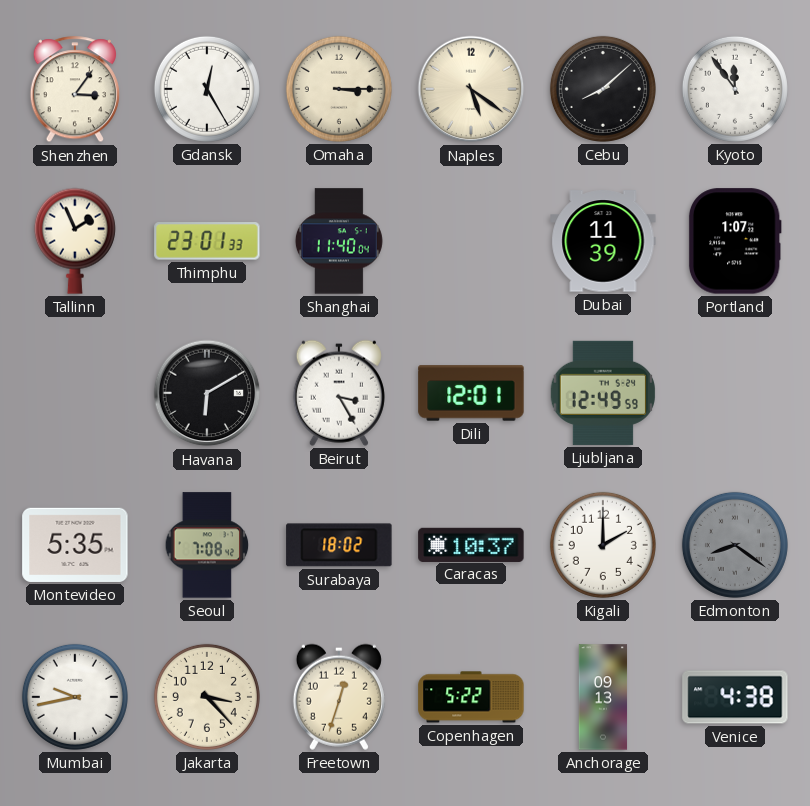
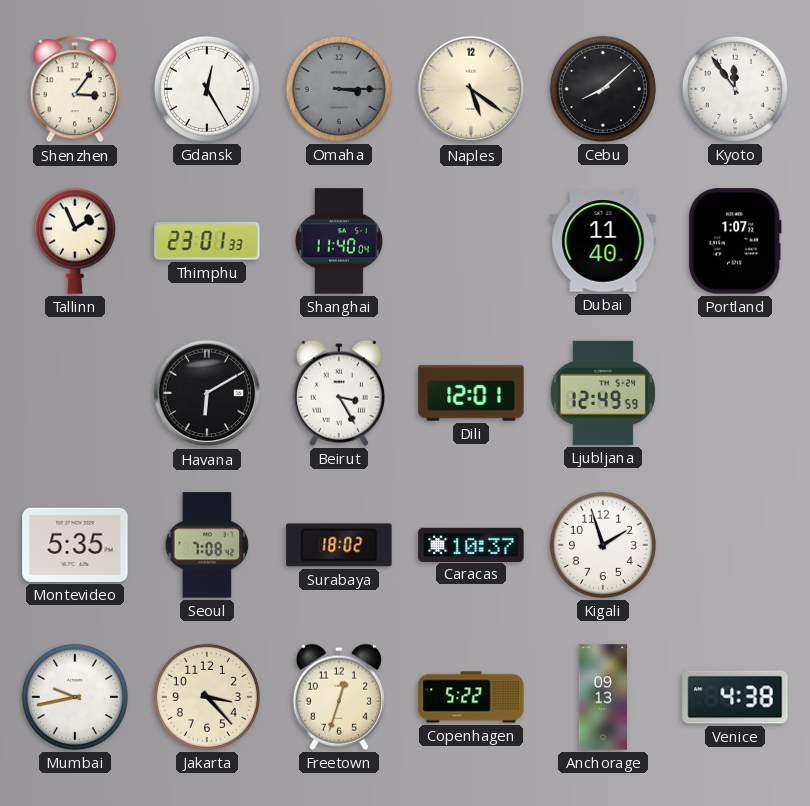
Omaha dial: cream -> grey
Dubai: 11:39 -> 11:40
Kigali: 2:00 -> 1:57
Edmonton: 8:21 -> none
